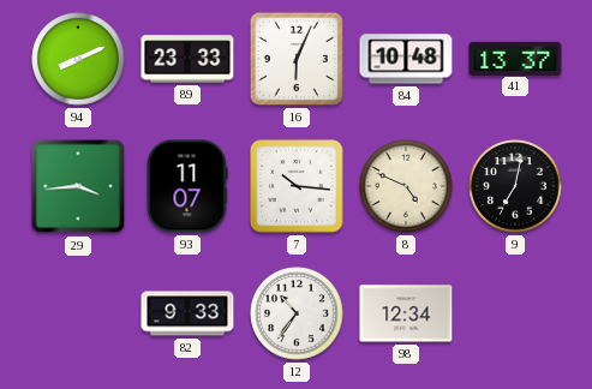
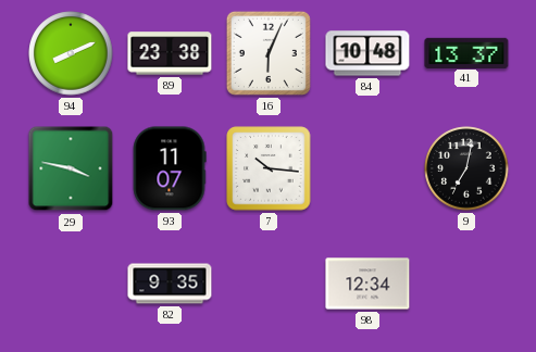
89: 23:33 -> 23:38
29: 3:44 -> 3:47
8: 4:49 -> none
82: 9:33 -> 9:35
12: 10:36 -> none
